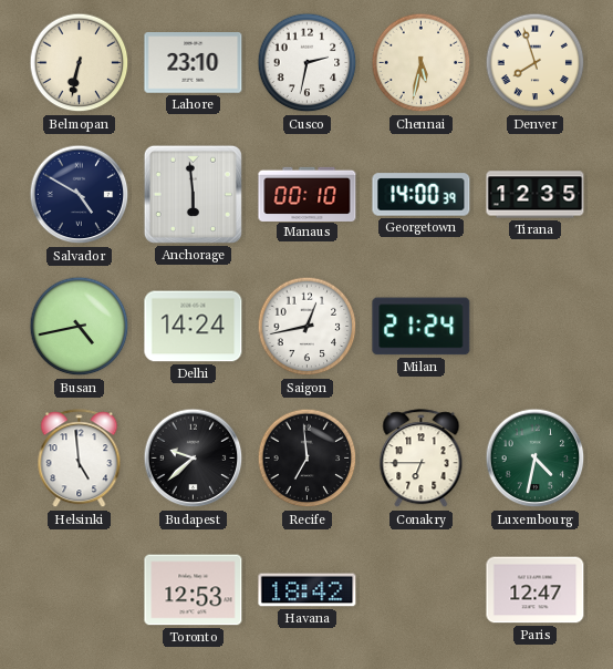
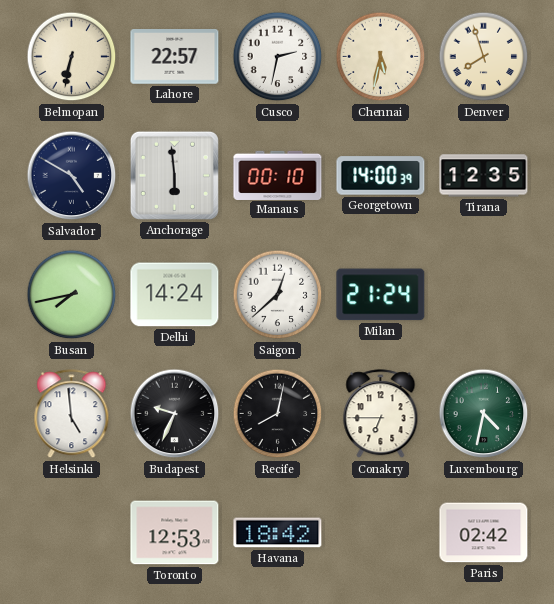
Lahore: 23:10 -> 22:57
Busan: 4:43 -> 7:43
Saigon: 12:43 -> 12:38
Budapest: 9:38 -> 9:34
Recife: 6:59 -> 8:02
Paris: 12:47 -> 02:42
